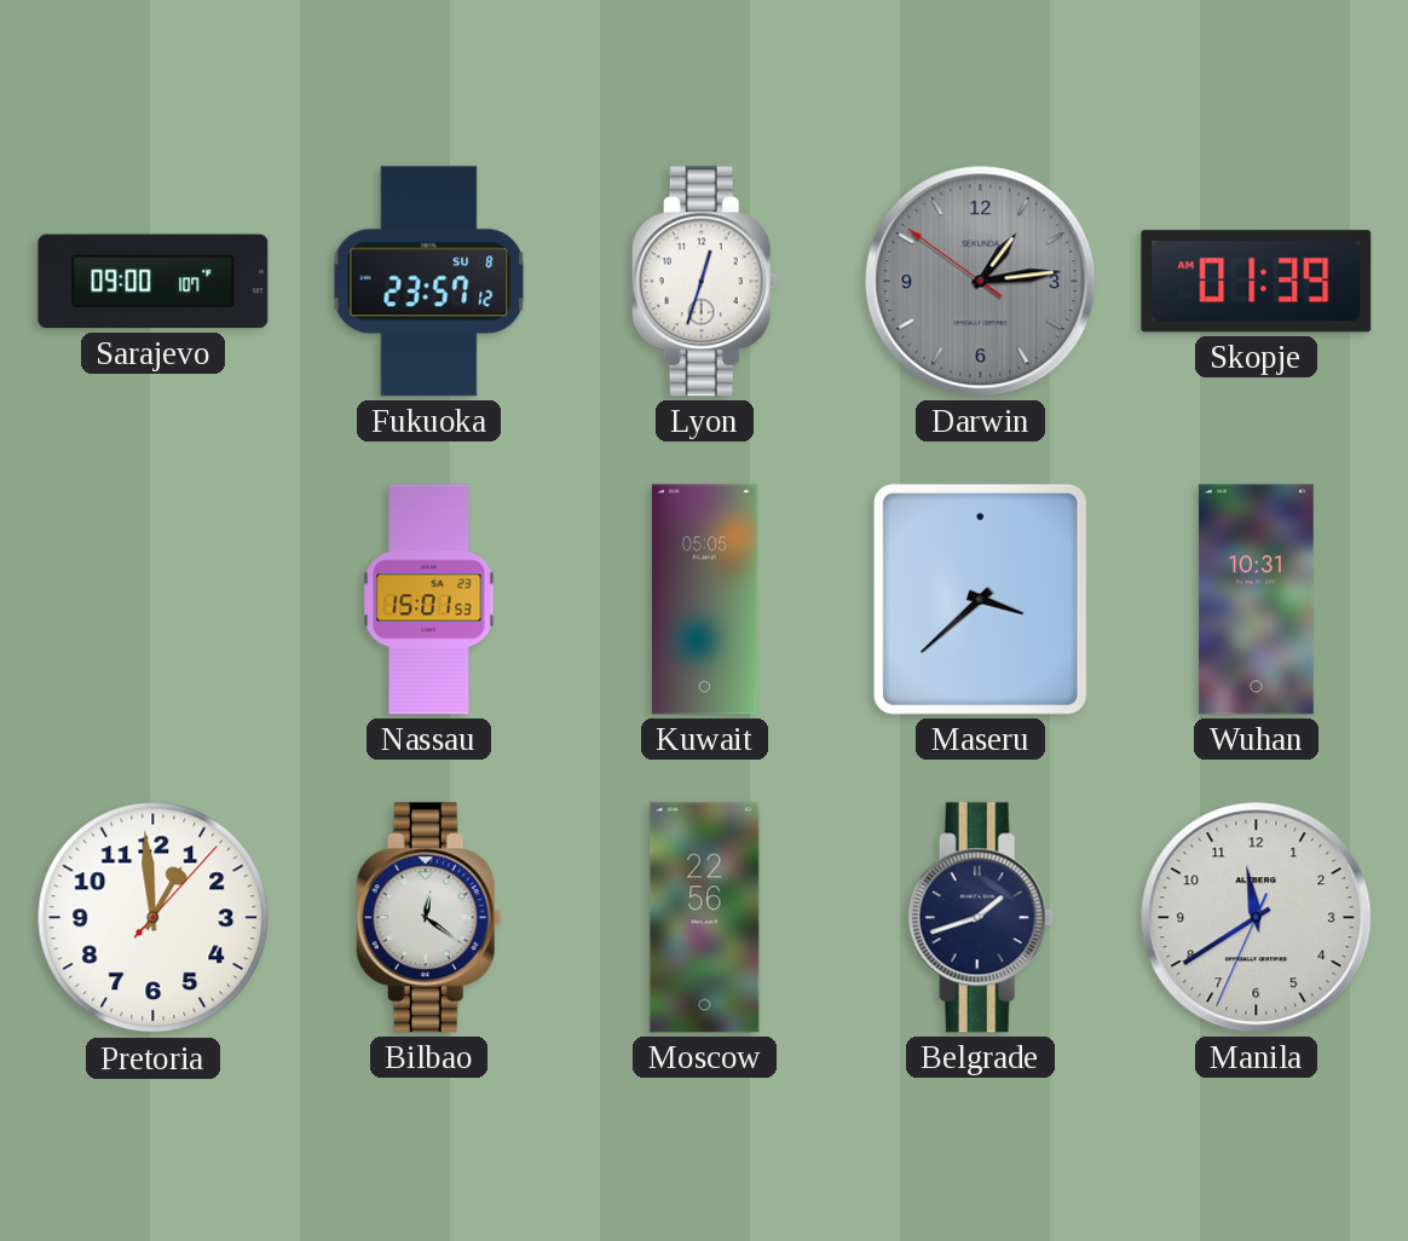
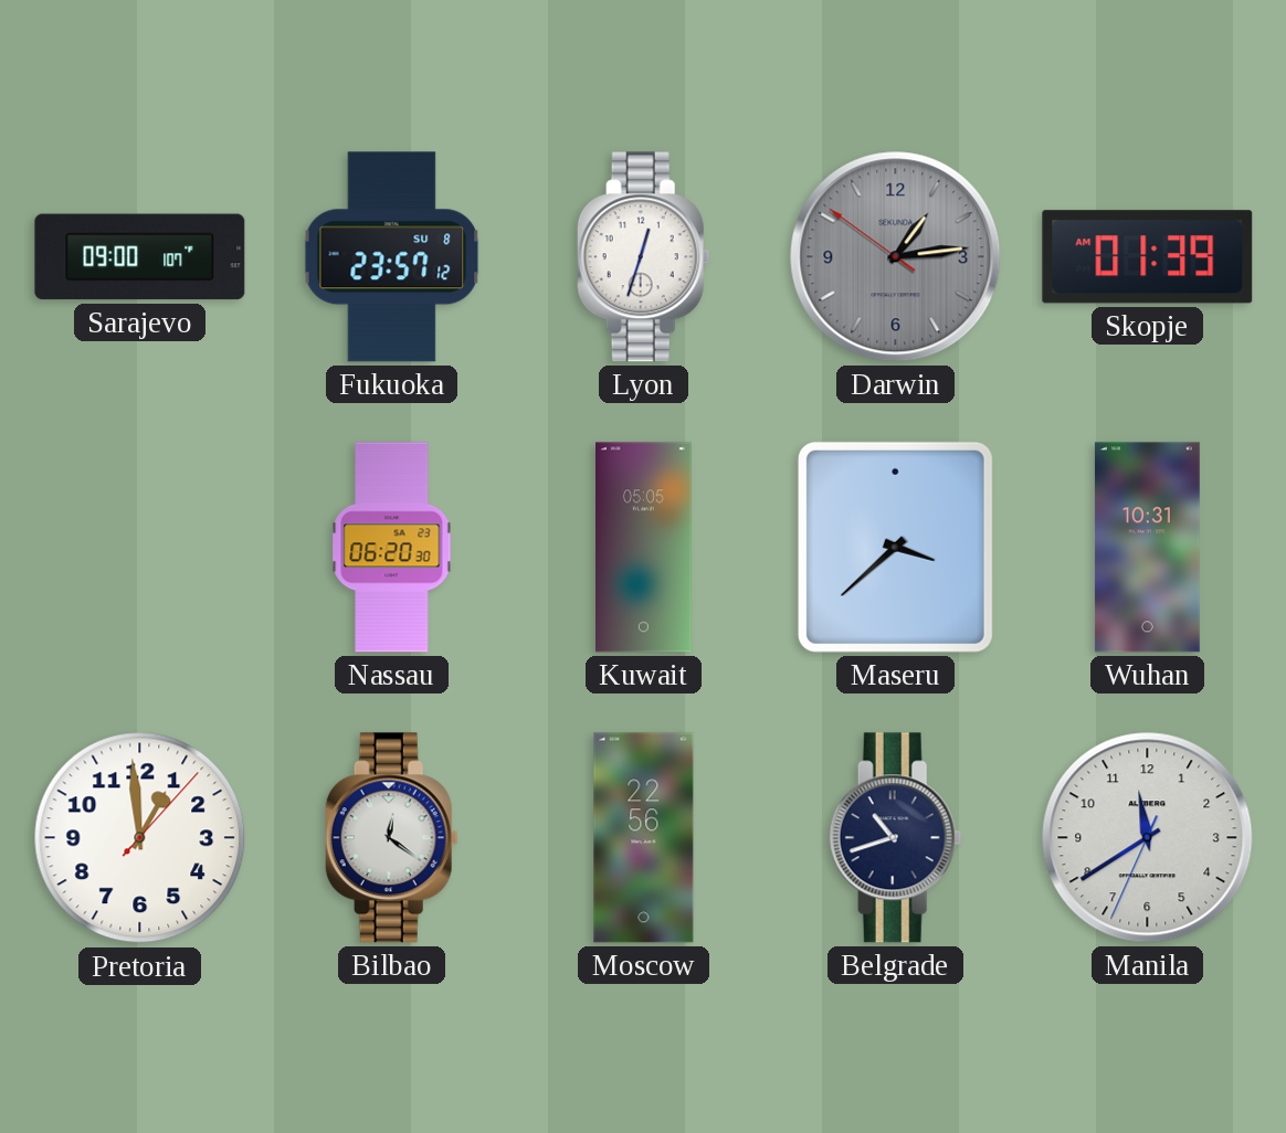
Nassau: 15:01 -> 06:20
Belgrade: 1:42 -> 10:42
